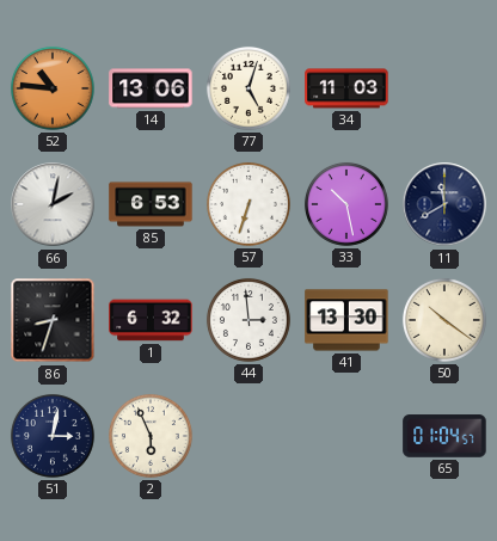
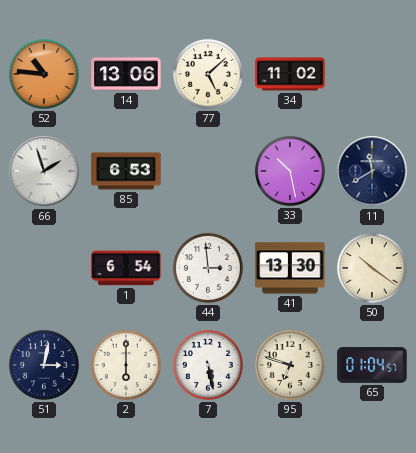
77: 5:03 -> 5:08
34: 11:03 -> 11:02
66: 2:02 -> 1:57
57: 6:33 -> none
86: 8:33 -> none
1: 6:32 -> 6:54
2: 5:56 -> 6:00
7: none -> 5:28
95: none -> 6:48
